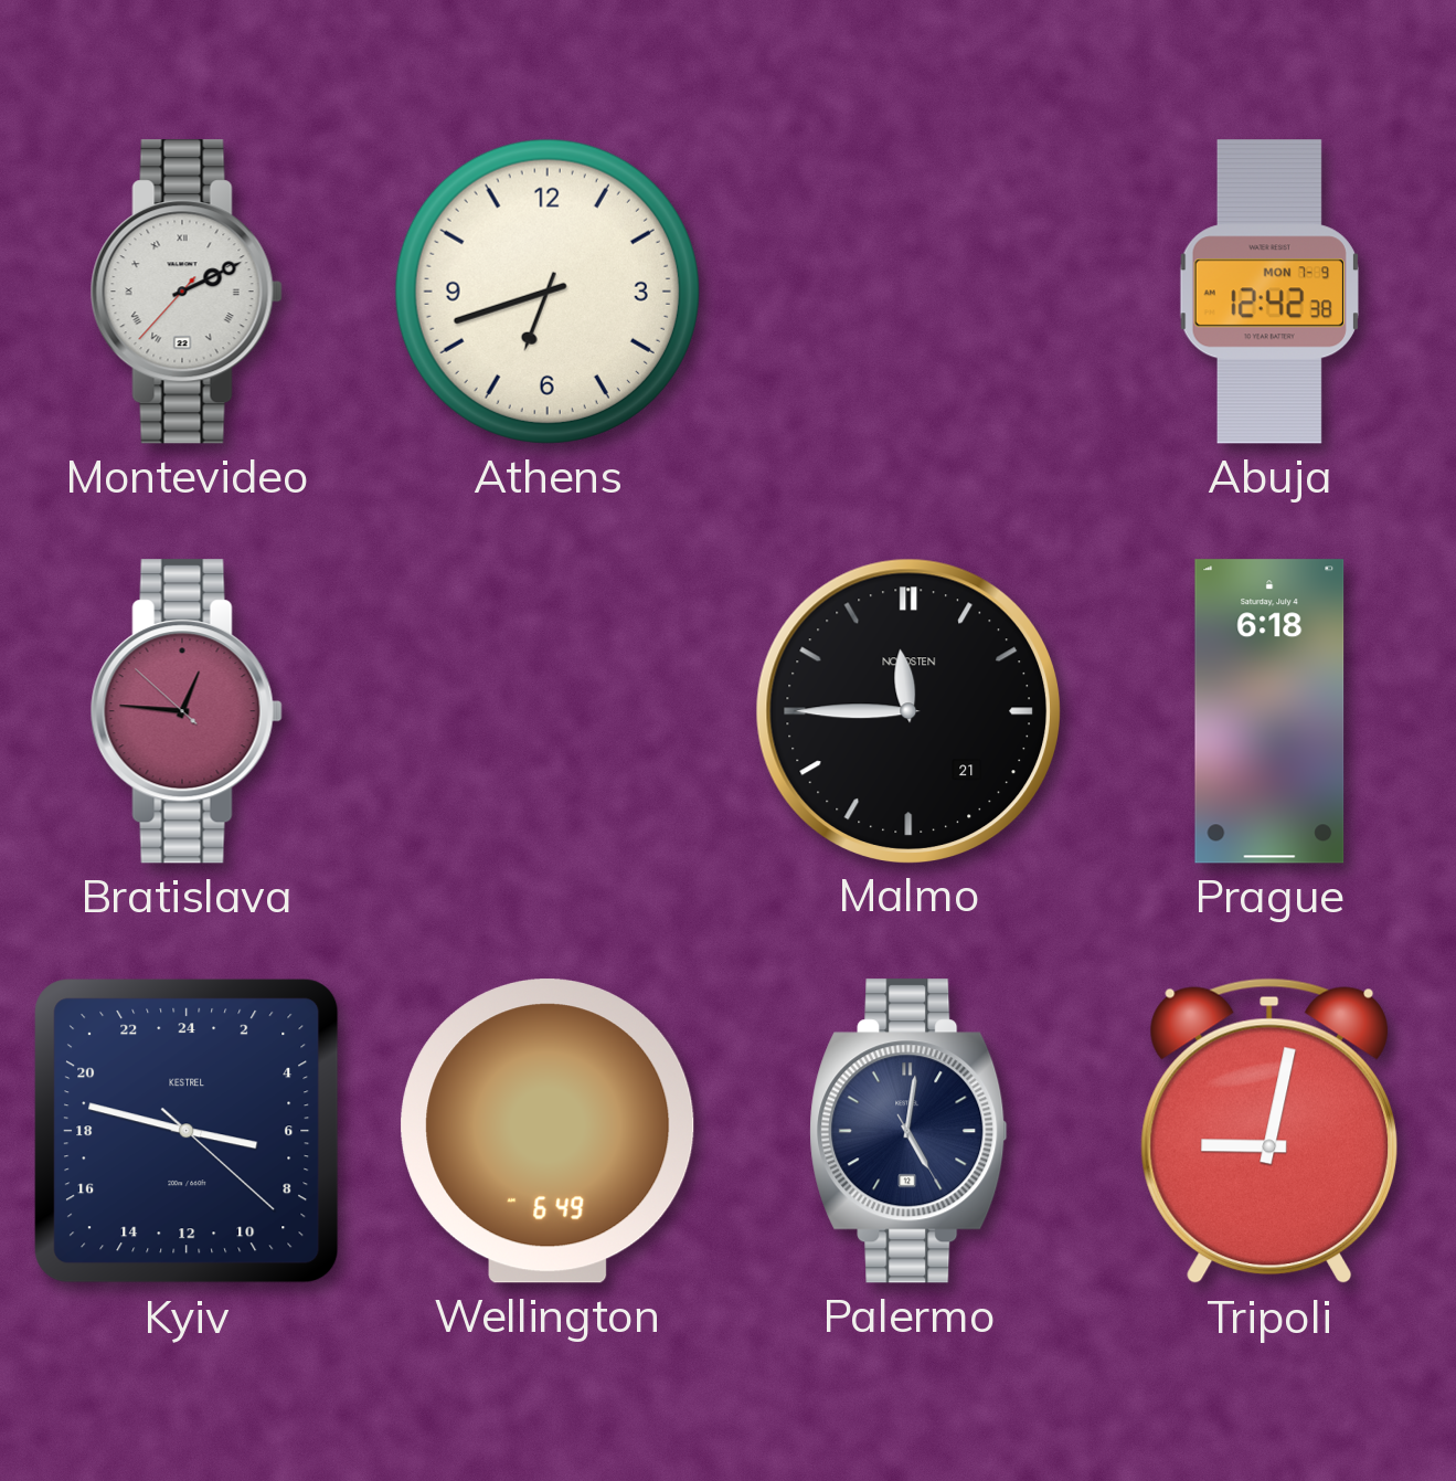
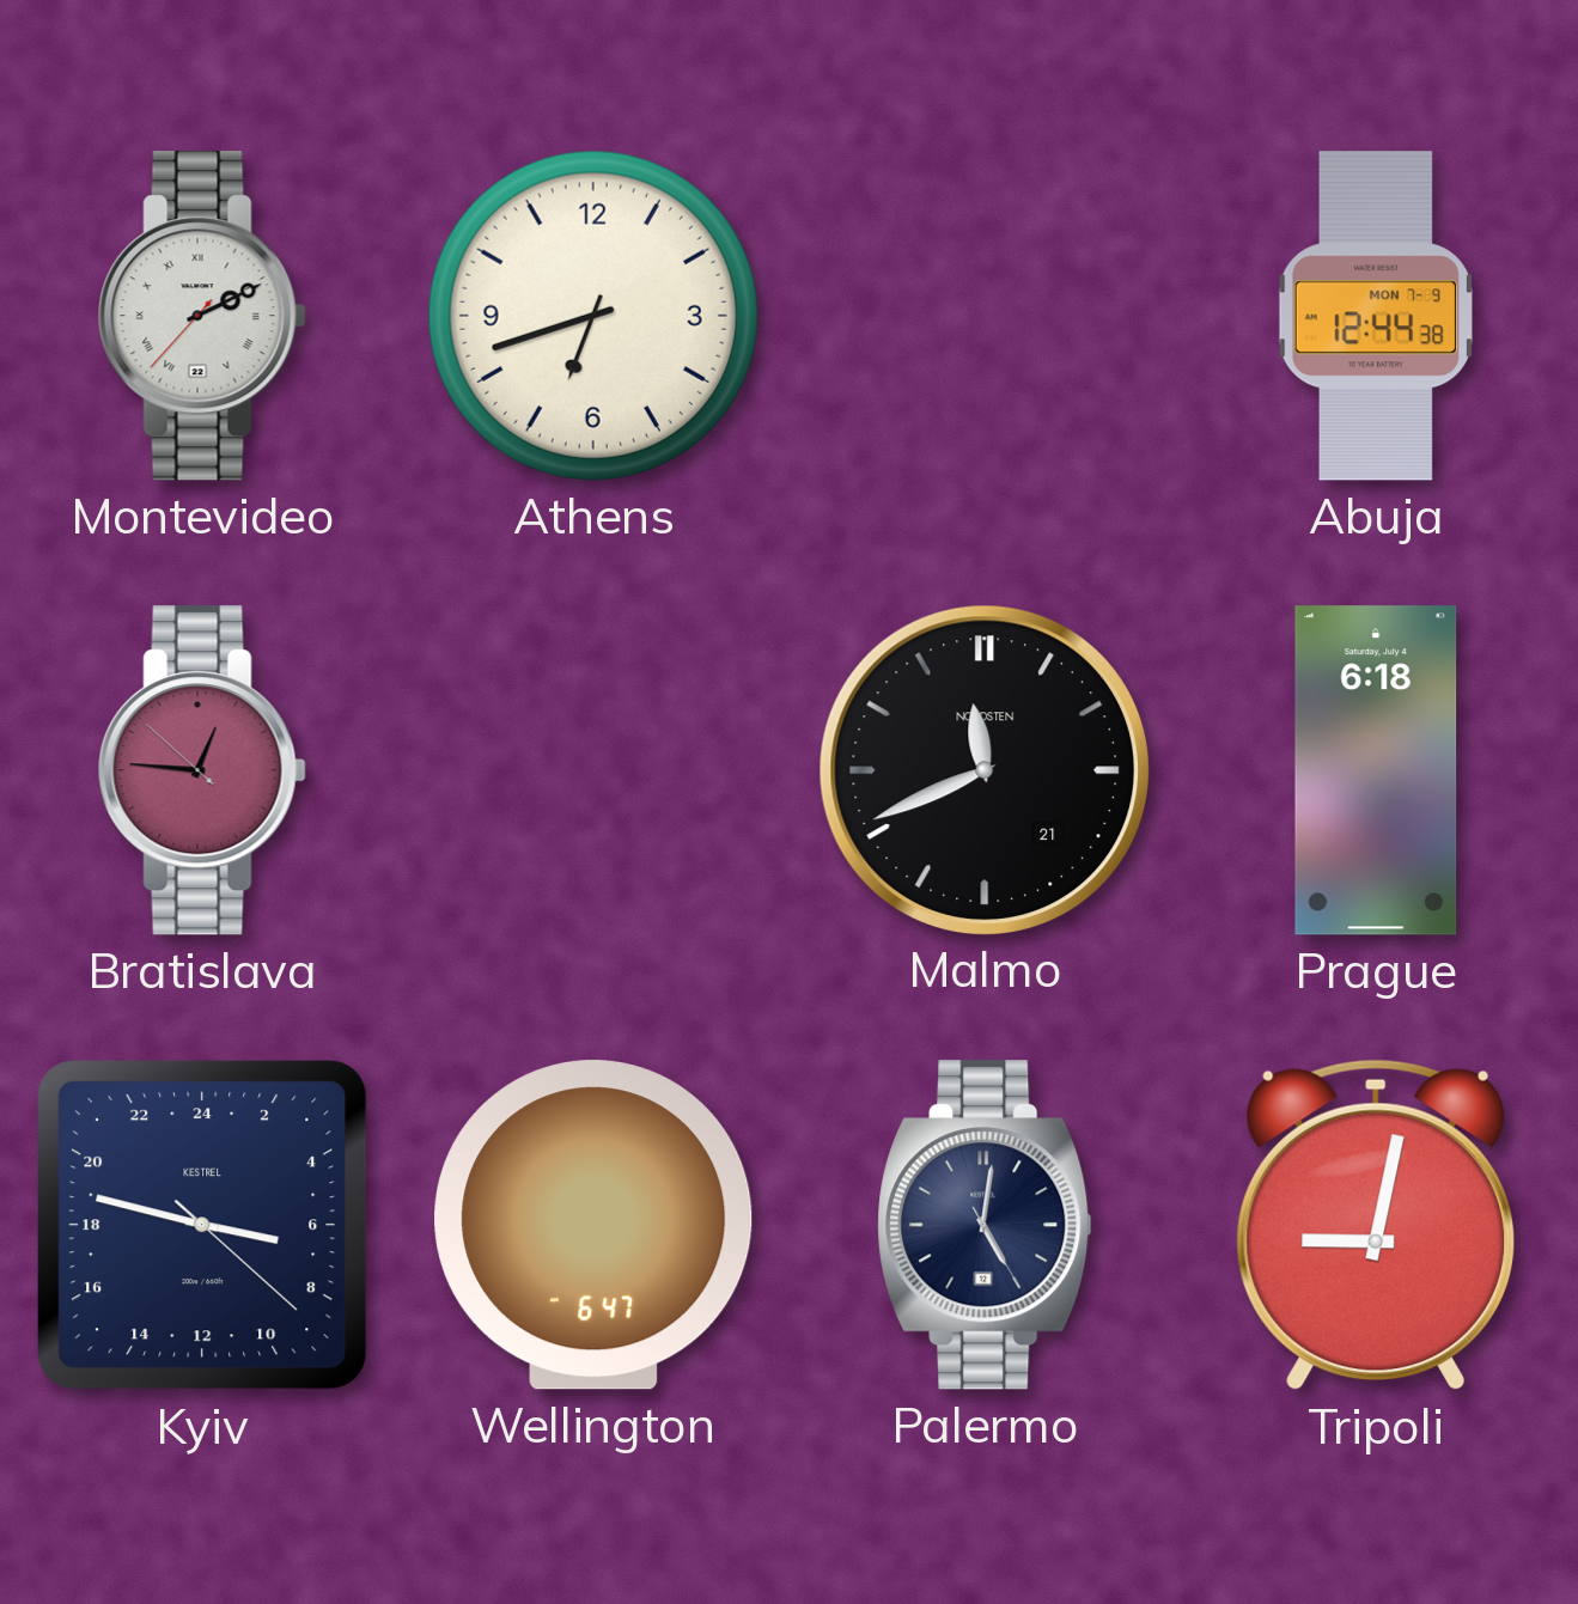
Abuja: 12:42 -> 12:44
Malmo: 11:45 -> 11:41
Wellington: 6:49 -> 6:47
